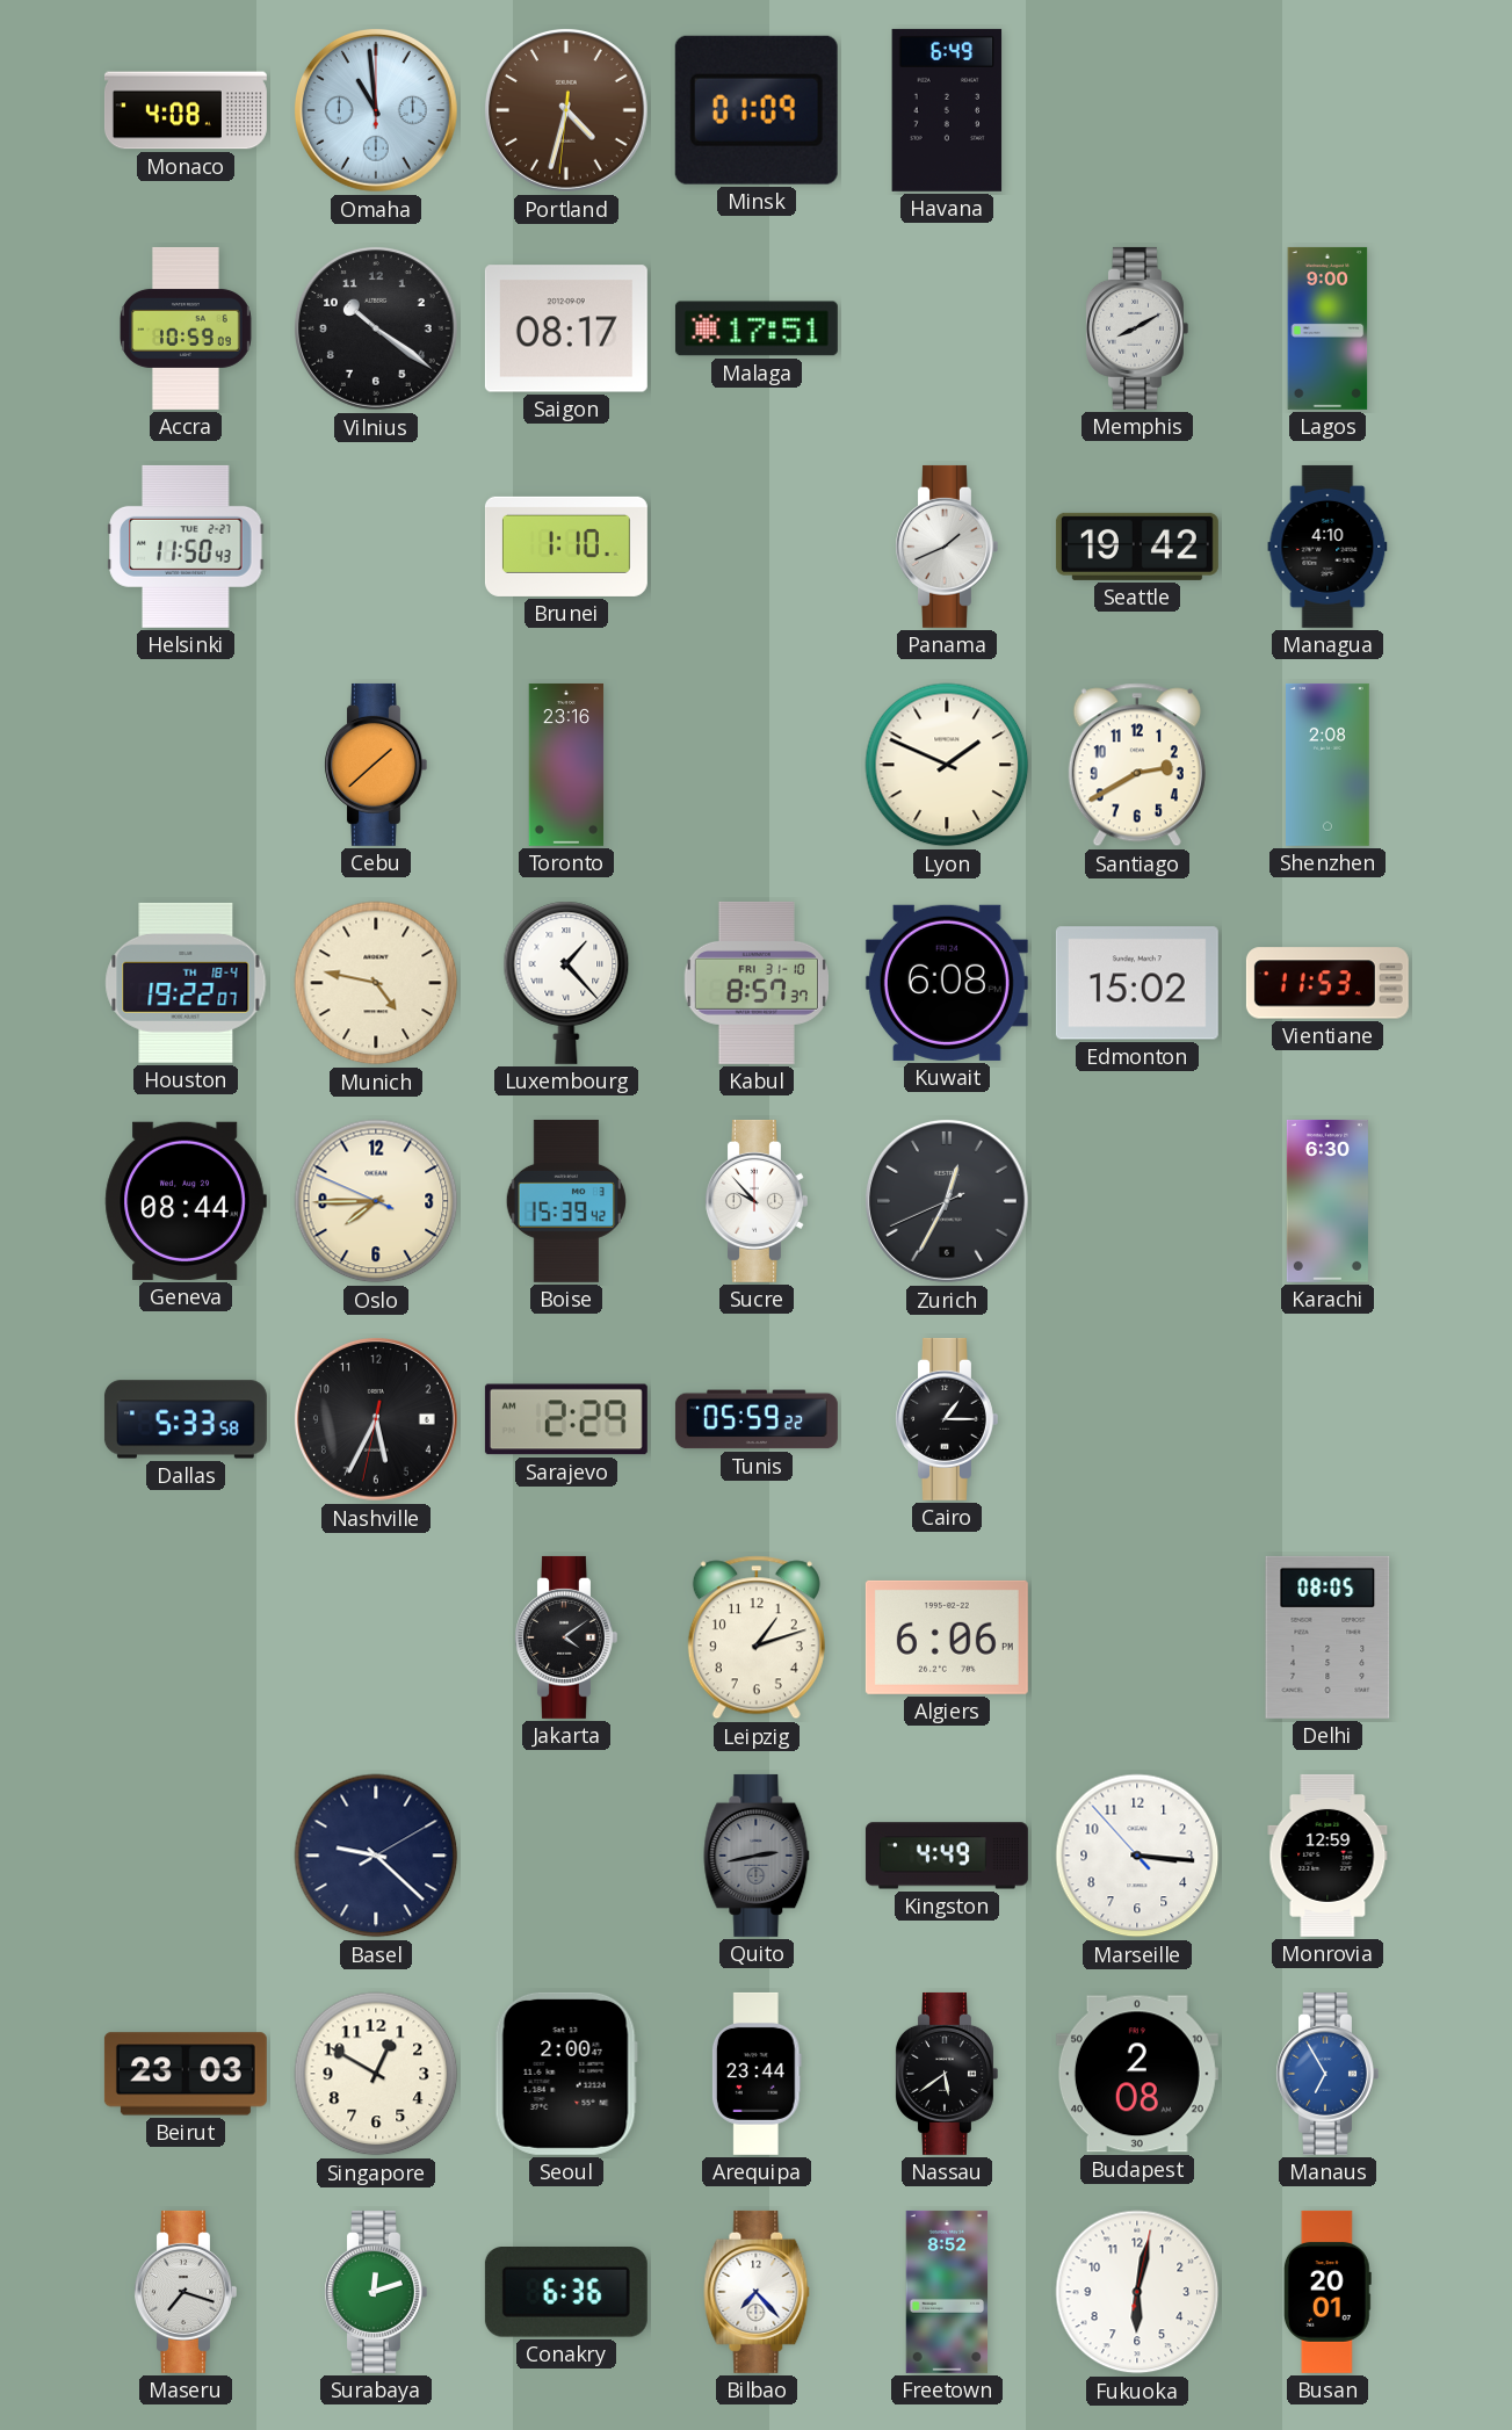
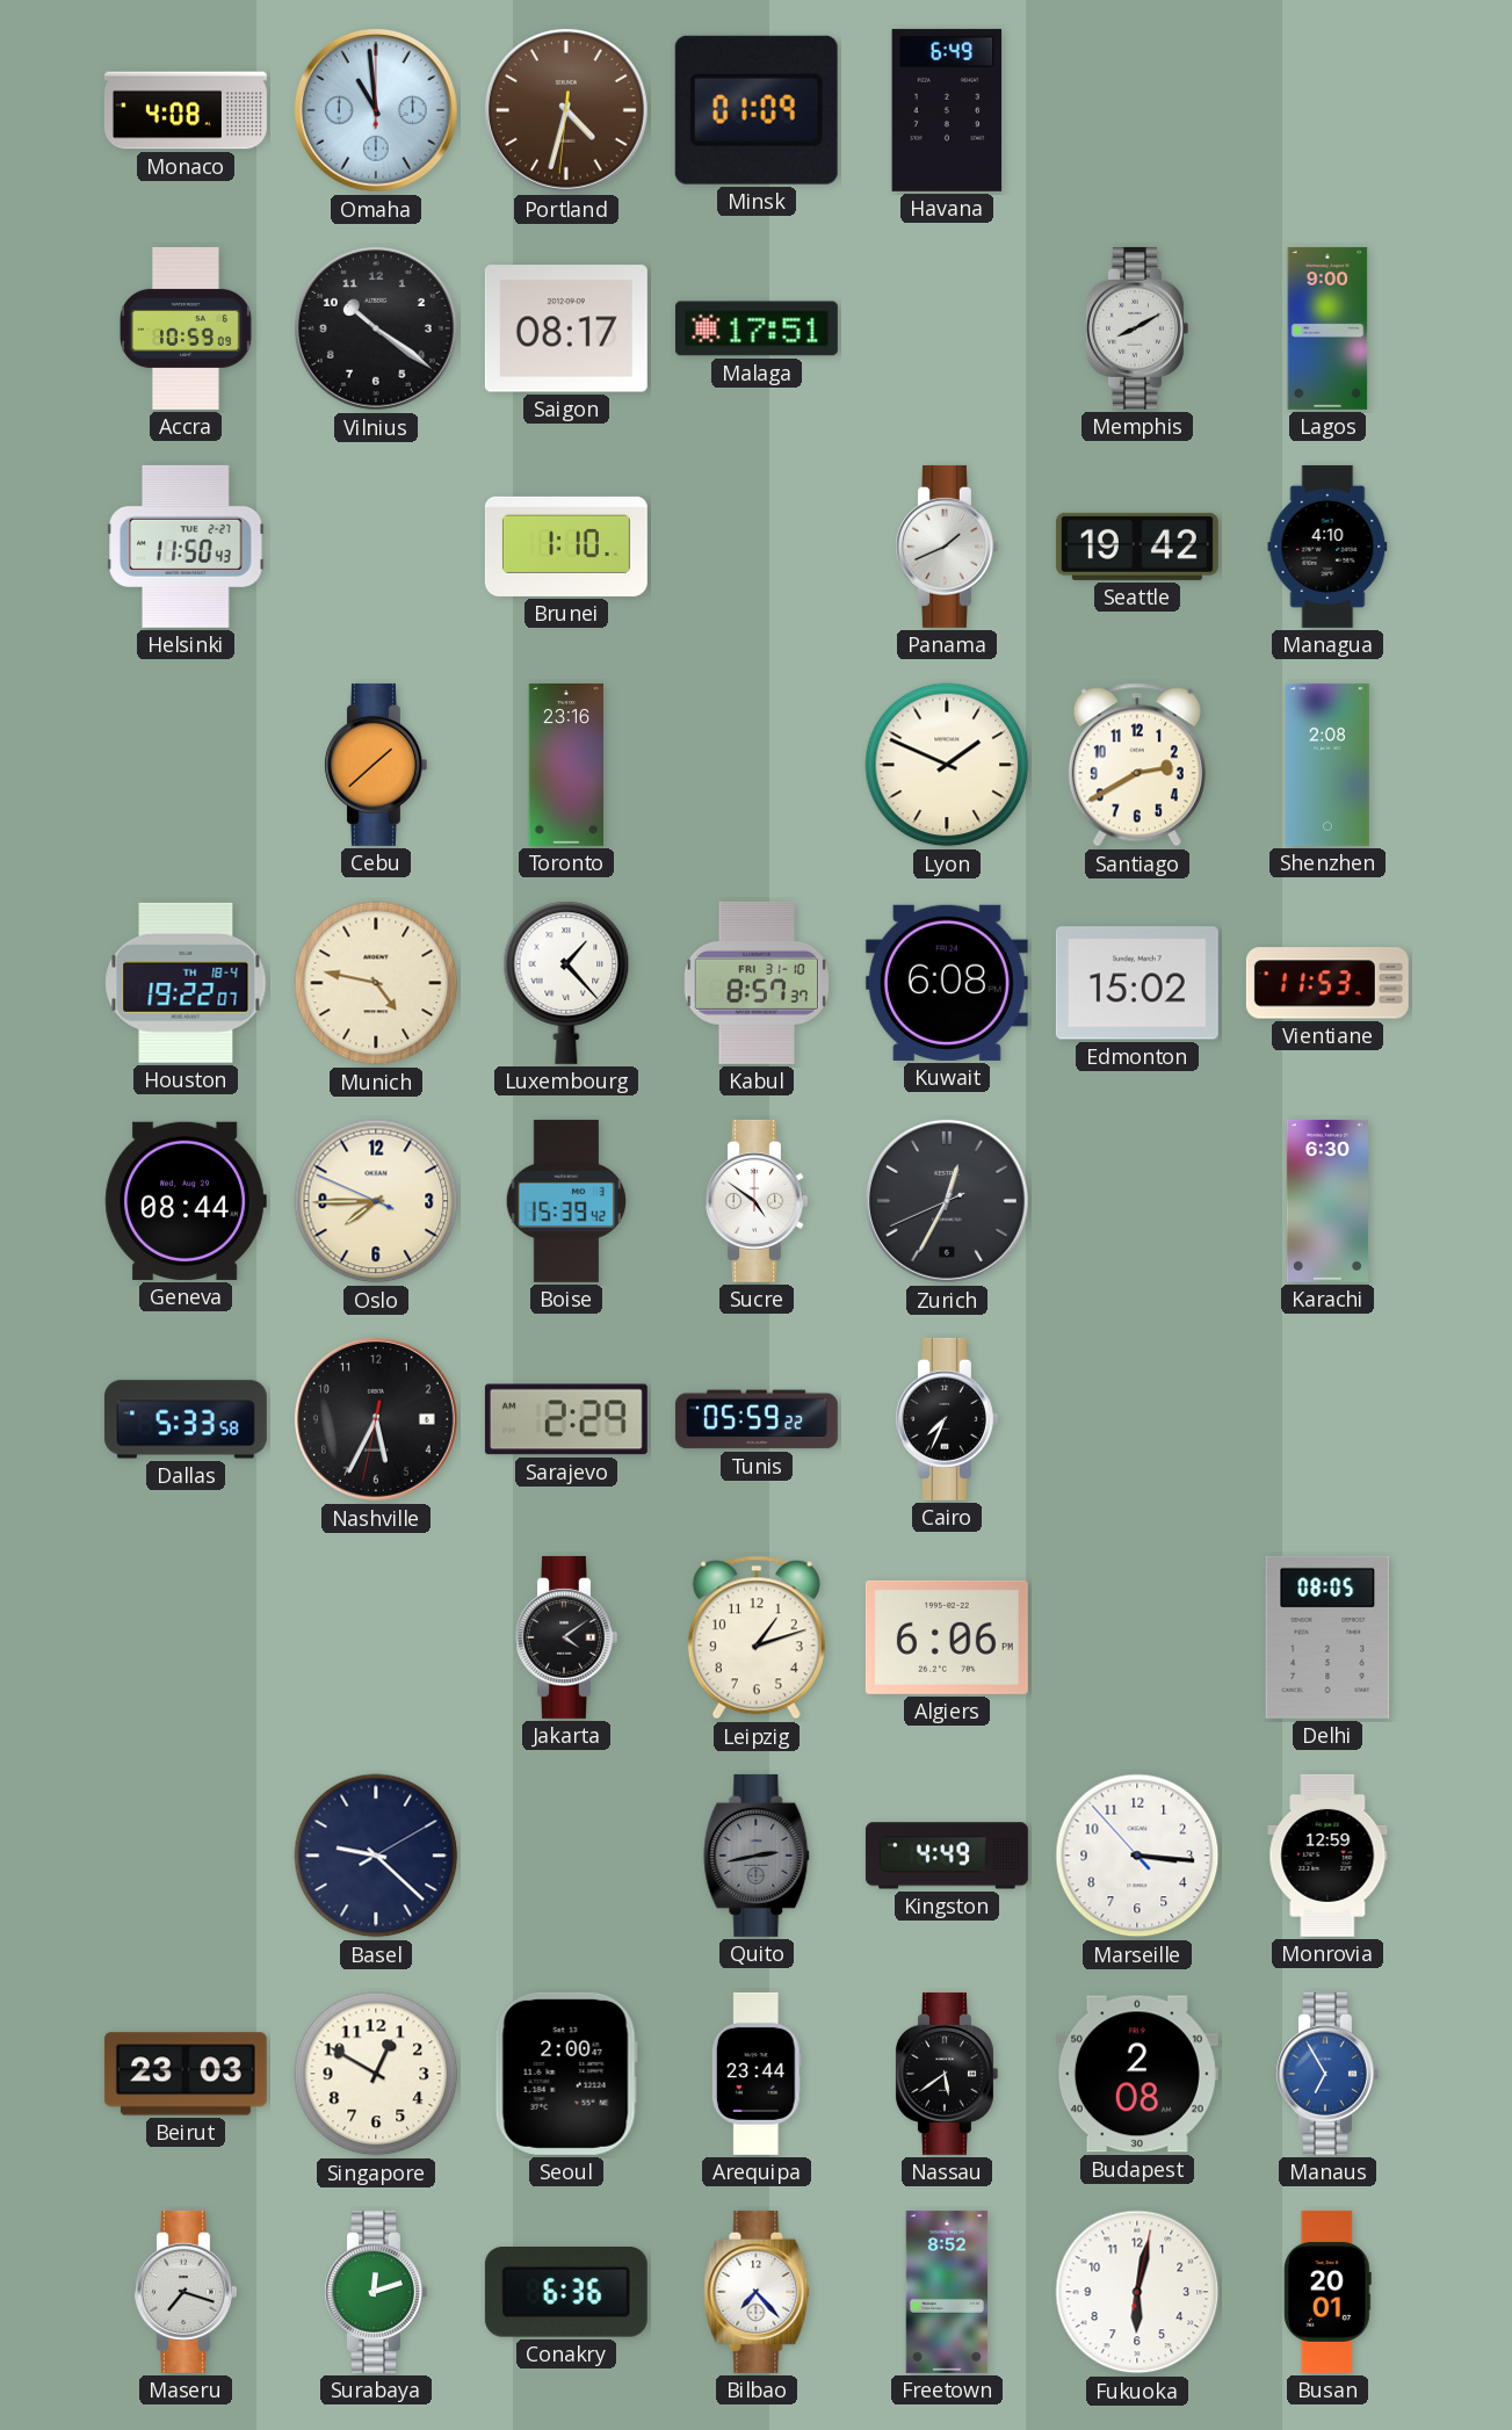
Sucre: 9:53 -> 4:51
Cairo: 1:15 -> 7:34
